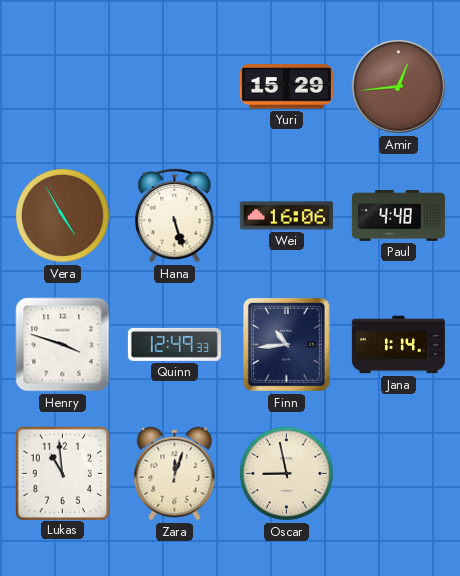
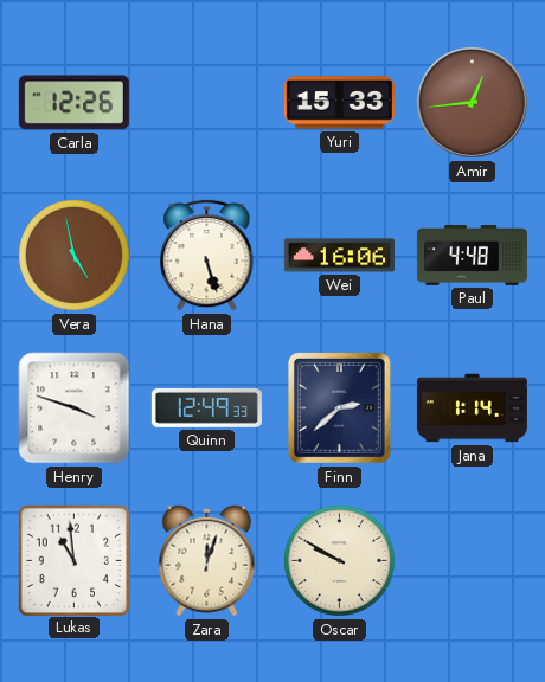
Carla: none -> 12:26
Yuri: 15:29 -> 15:33
Vera: 4:55 -> 4:58
Finn: 10:44 -> 2:38
Oscar: 8:58 -> 9:50
